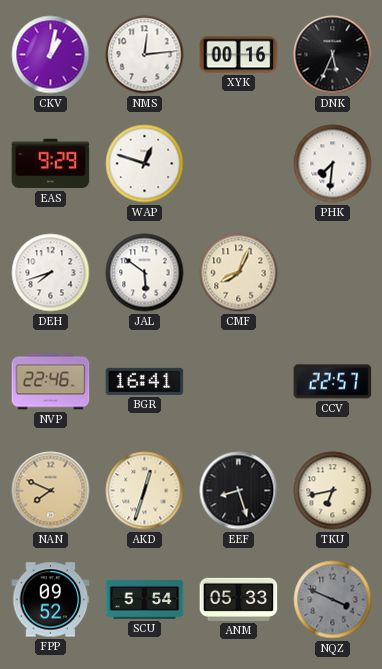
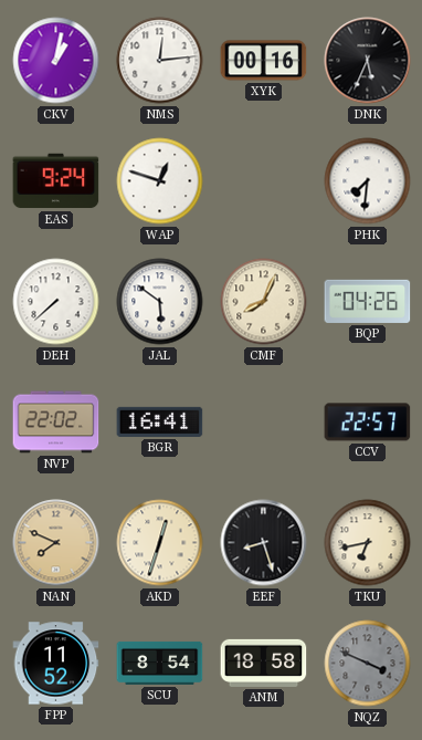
EAS: 9:29 -> 9:24
DEH: 7:42 -> 7:38
BQP: none -> 04:26
NVP: 22:46 -> 22:02
FPP: 09:52 -> 11:52
SCU: 5:54 -> 8:54
ANM: 05:33 -> 18:58
